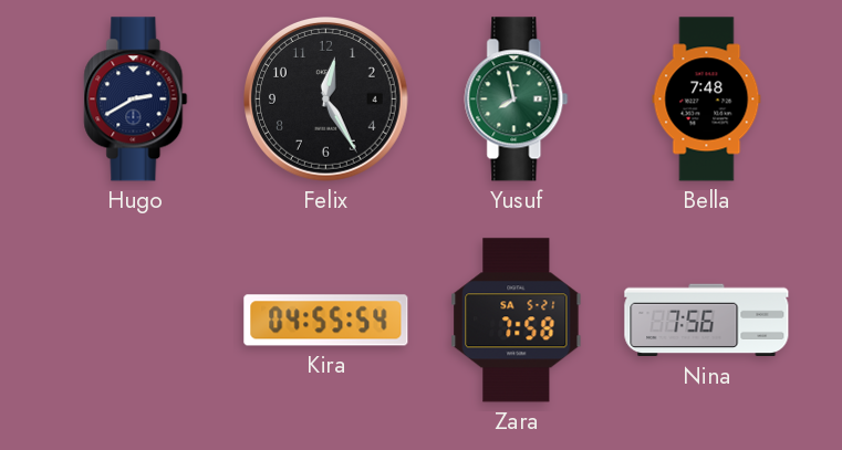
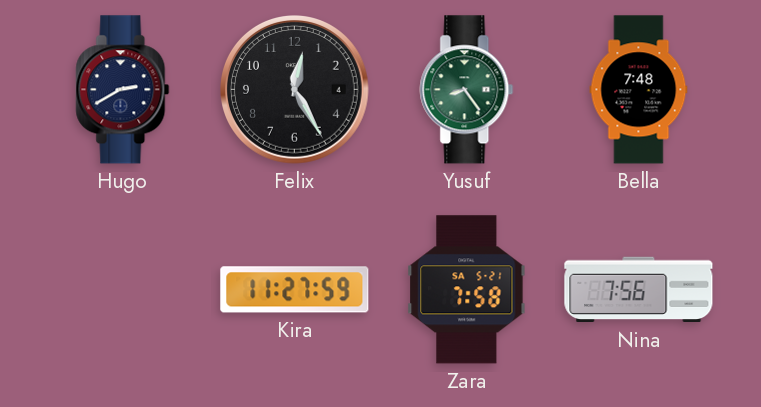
Yusuf: 7:58 -> 8:24
Kira: 04:55 -> 11:27
